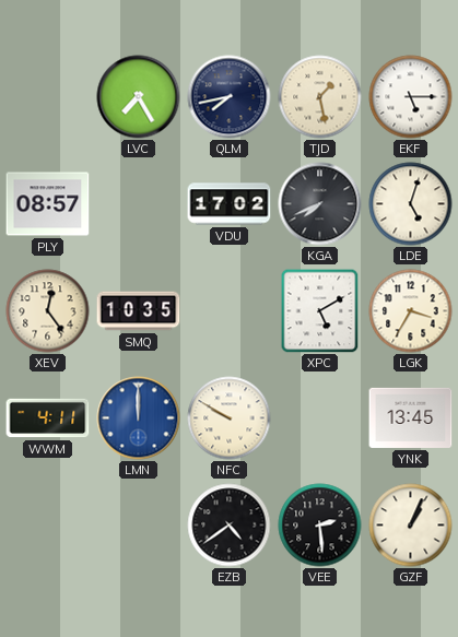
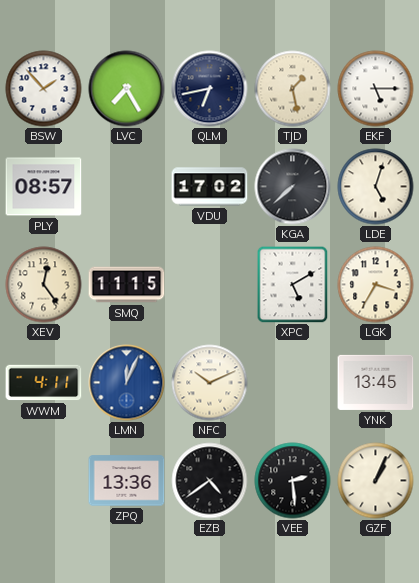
BSW: none -> 1:53
QLM: 7:43 -> 6:43
KGA: 7:41 -> 7:38
SMQ: 10:35 -> 11:15
LMN: 12:00 -> 12:04
NFC: 9:50 -> 10:11
ZPQ: none -> 13:36
